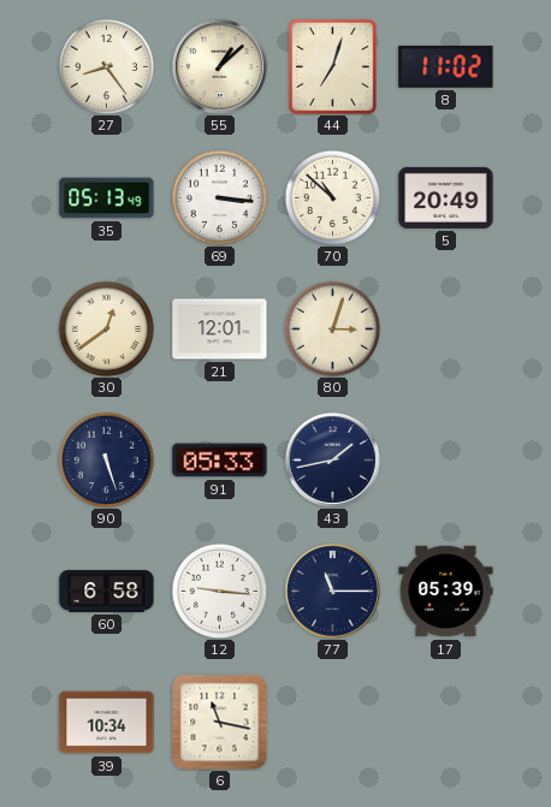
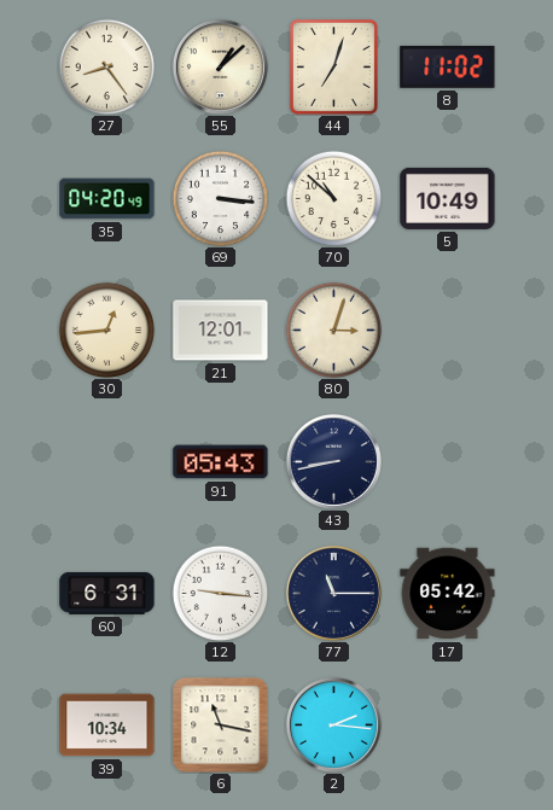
35: 05:13 -> 04:20
5: 20:49 -> 10:49
30: 12:39 -> 12:44
90: 5:27 -> none
91: 05:33 -> 05:43
43: 1:43 -> 8:43
60: 6:58 -> 6:31
17: 05:39 -> 05:42
2: none -> 2:16
